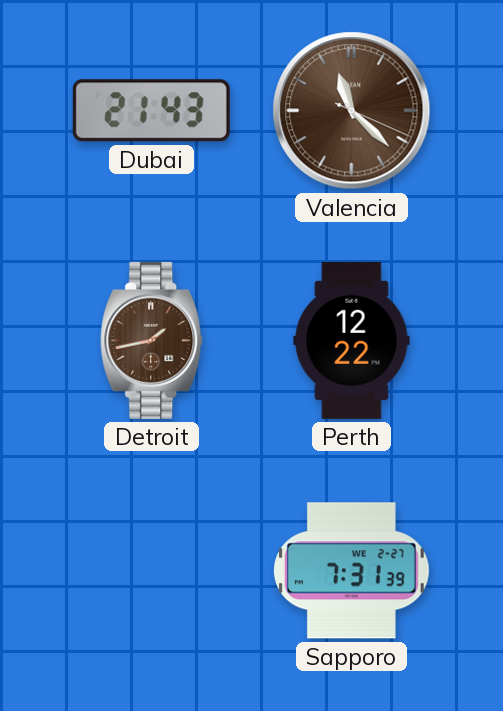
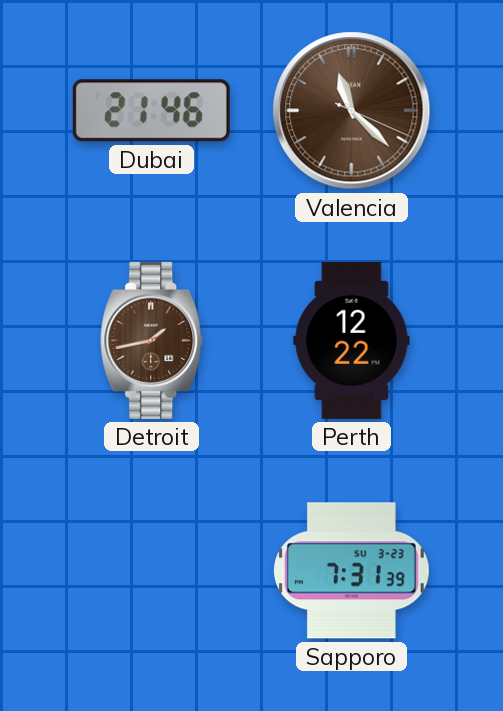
Dubai: 21:43 -> 21:46
Sapporo date: WE 2-27 -> SU 3-23
